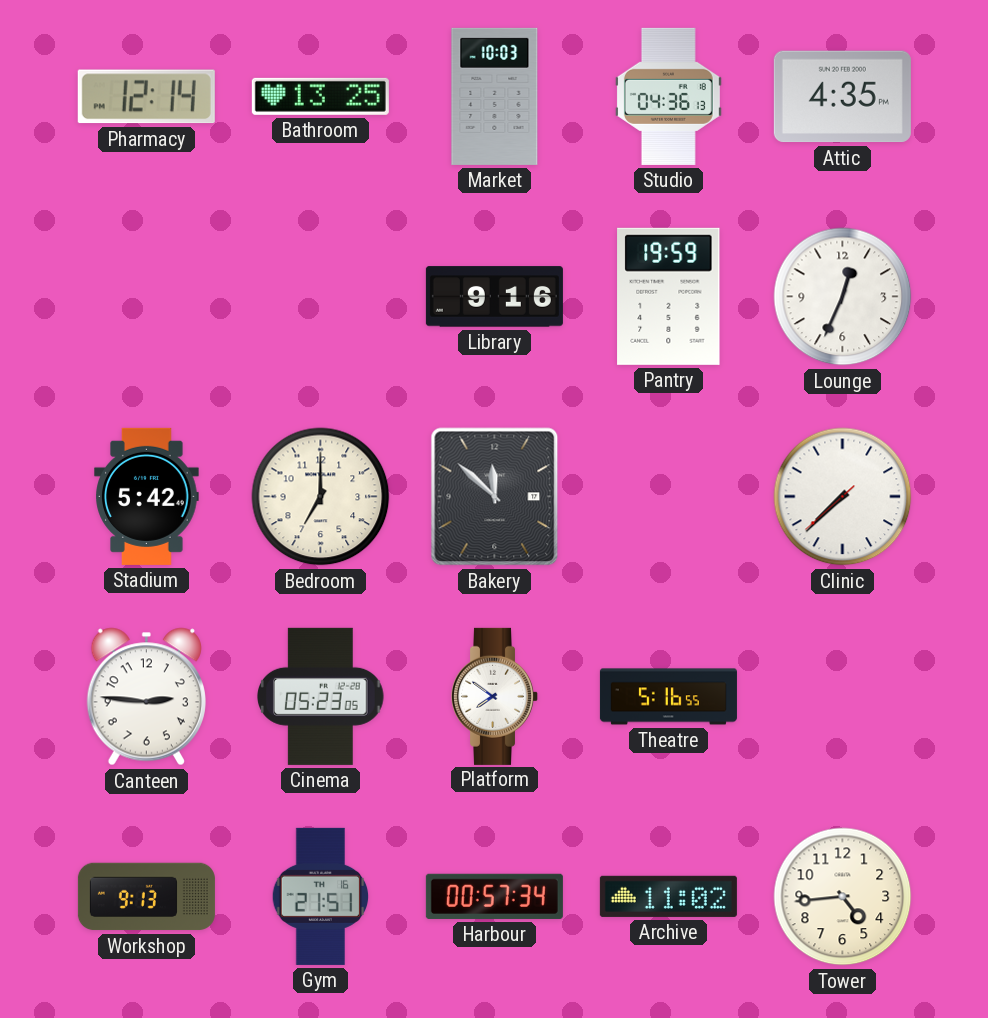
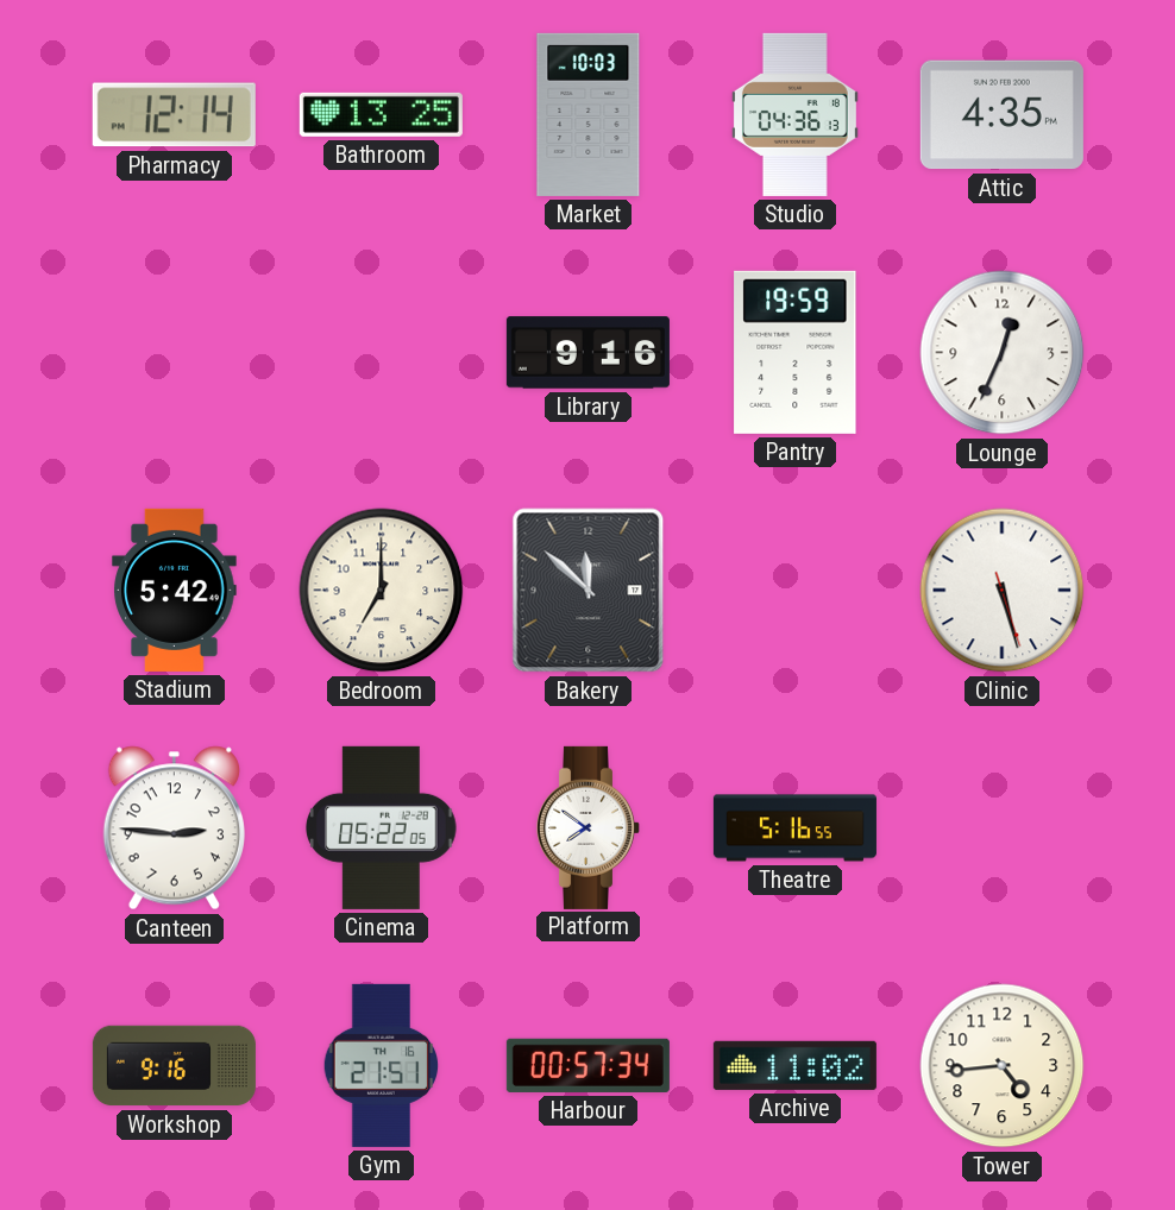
Clinic: 7:37 -> 5:27
Cinema: 05:23 -> 05:22
Workshop: 9:13 -> 9:16
